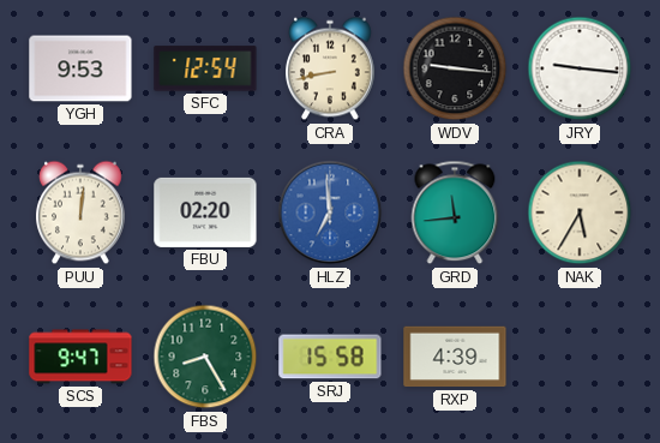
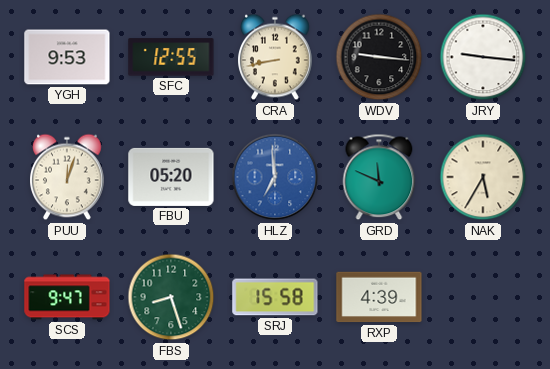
SFC: 12:54 -> 12:55
PUU: 12:01 -> 12:03
FBU: 02:20 -> 05:20
GRD: 11:44 -> 11:49
FBS: 8:25 -> 8:27
